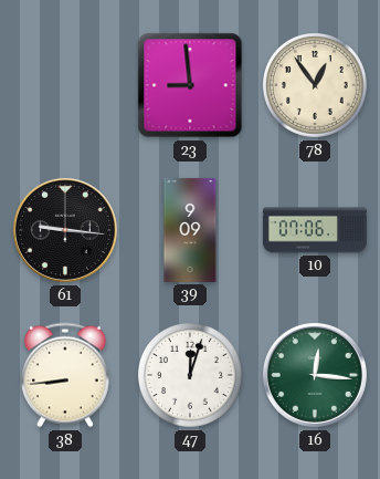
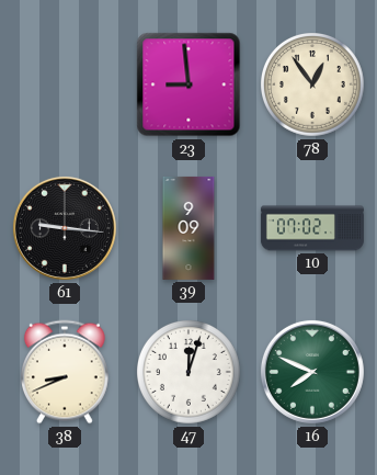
10: 07:06 -> 07:02
38: 8:44 -> 8:41
16: 12:16 -> 7:49
